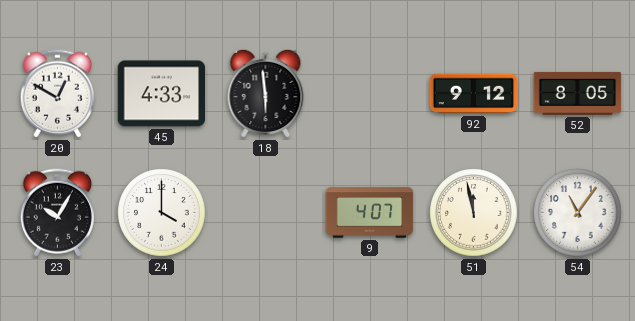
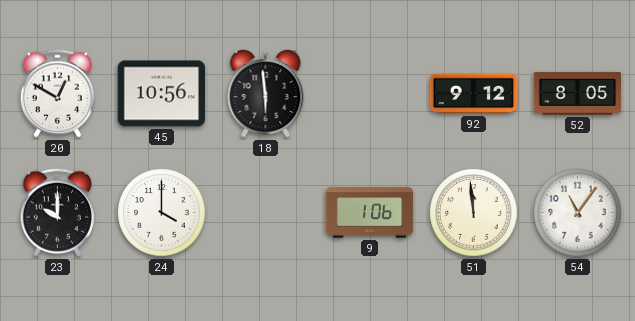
45: 4:33 -> 10:56
23: 10:05 -> 10:00
9: 4:07 -> 1:06
51: 11:58 -> 11:59
